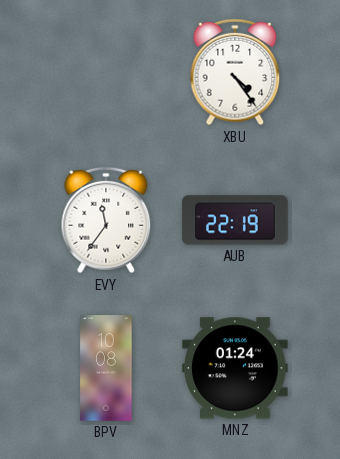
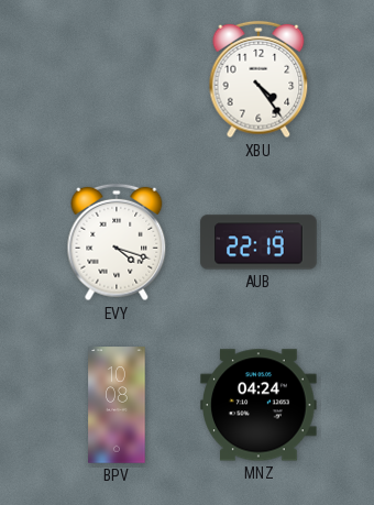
EVY: 11:36 -> 4:18
MNZ: 01:24 -> 04:24
